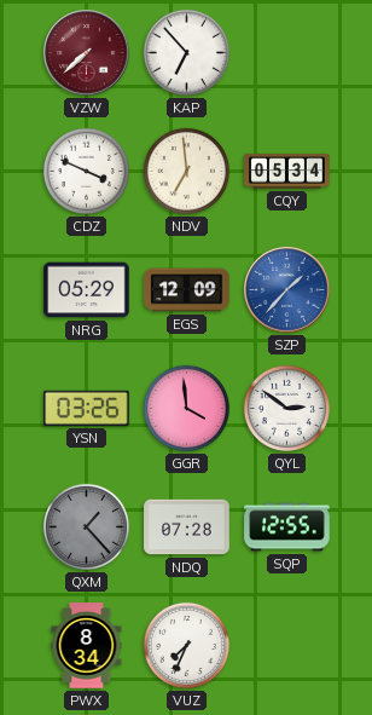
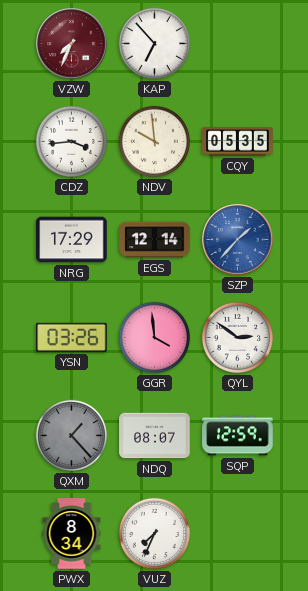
VZW: 7:38 -> 7:34
CDZ: 3:49 -> 3:44
NDV: 6:59 -> 9:59
CQY: 05:34 -> 05:35
NRG: 05:29 -> 17:29
EGS: 12:09 -> 12:14
NDQ: 07:28 -> 08:07
SQP: 12:55 -> 12:59
